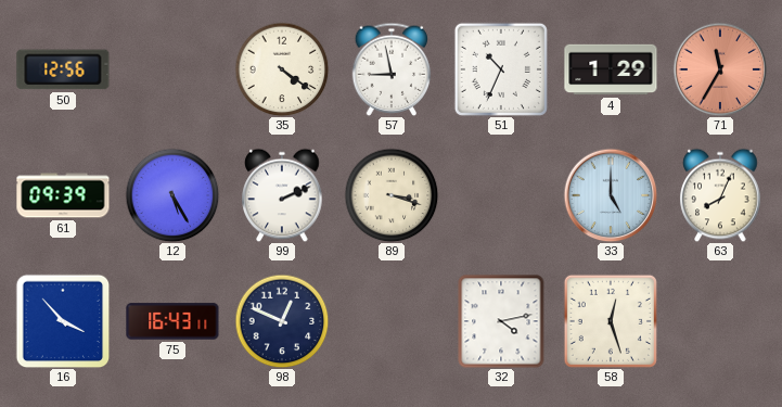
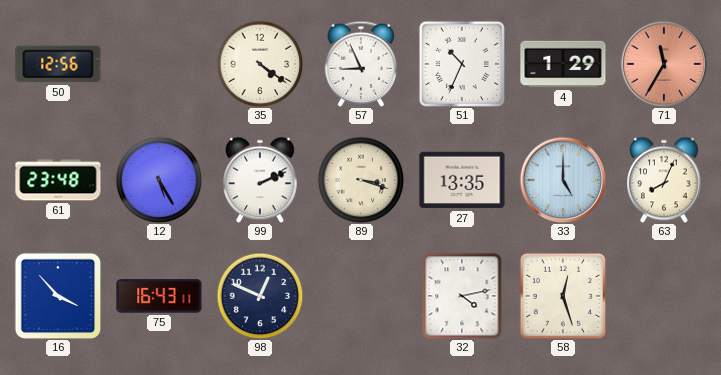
57: 8:58 -> 8:56
61: 09:39 -> 23:48
27: none -> 13:35
